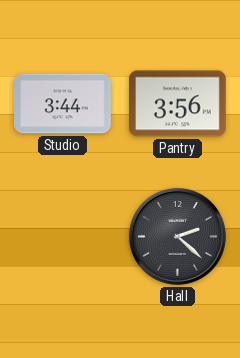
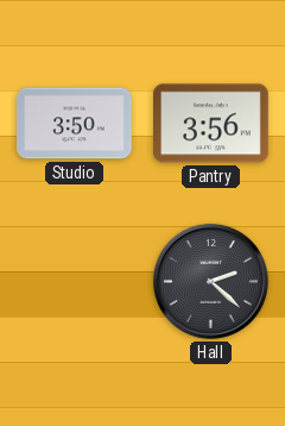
Studio: 3:44 -> 3:50
